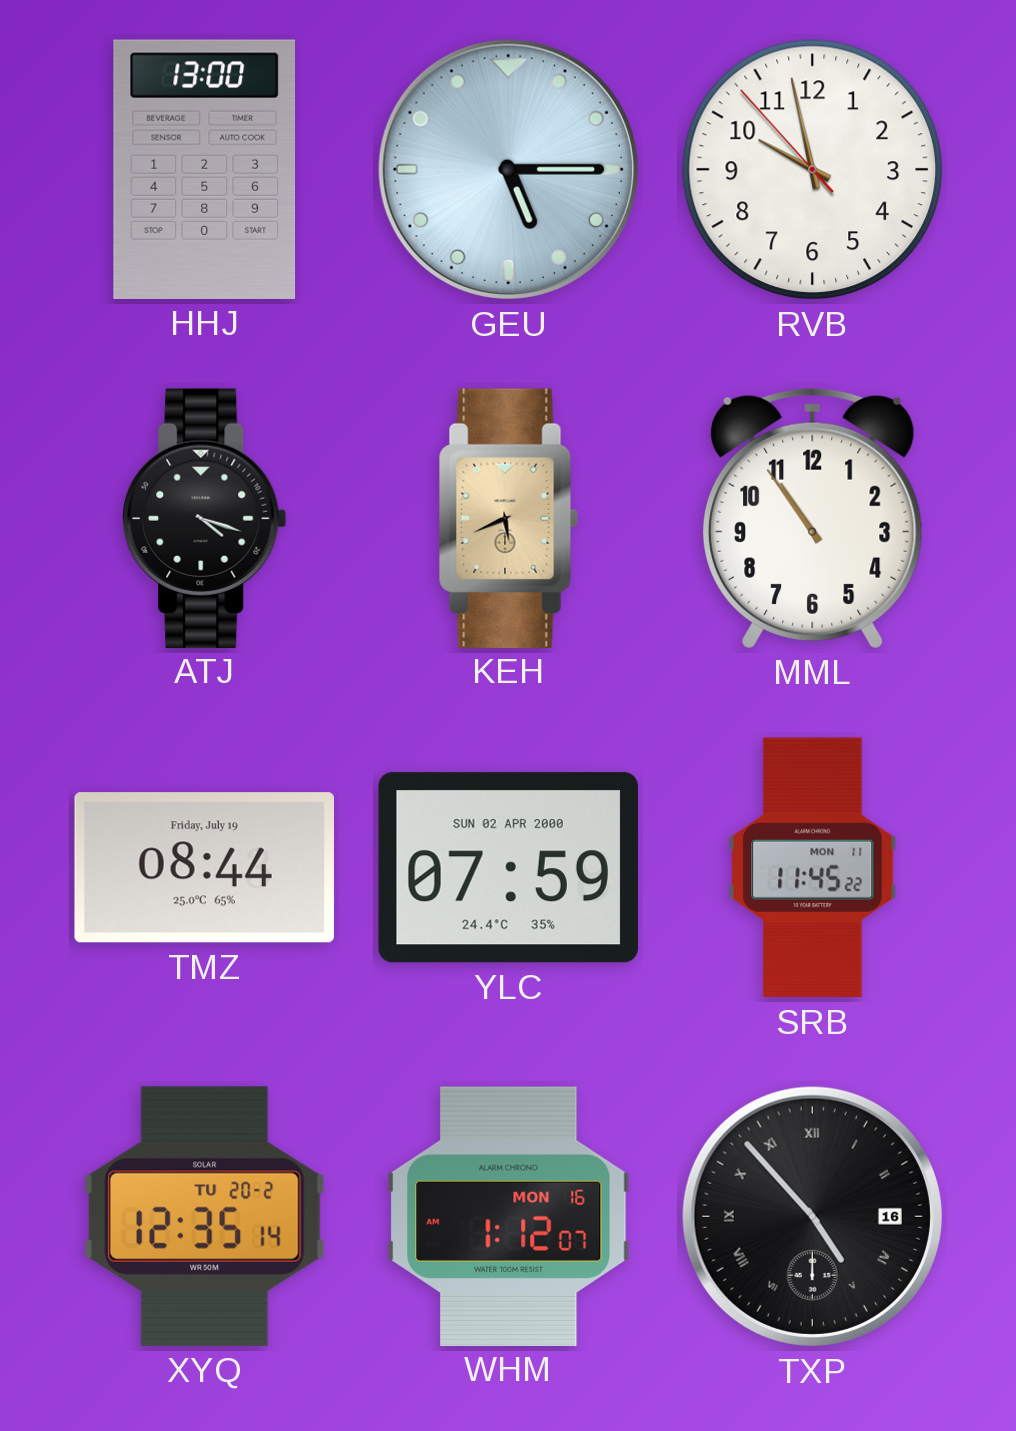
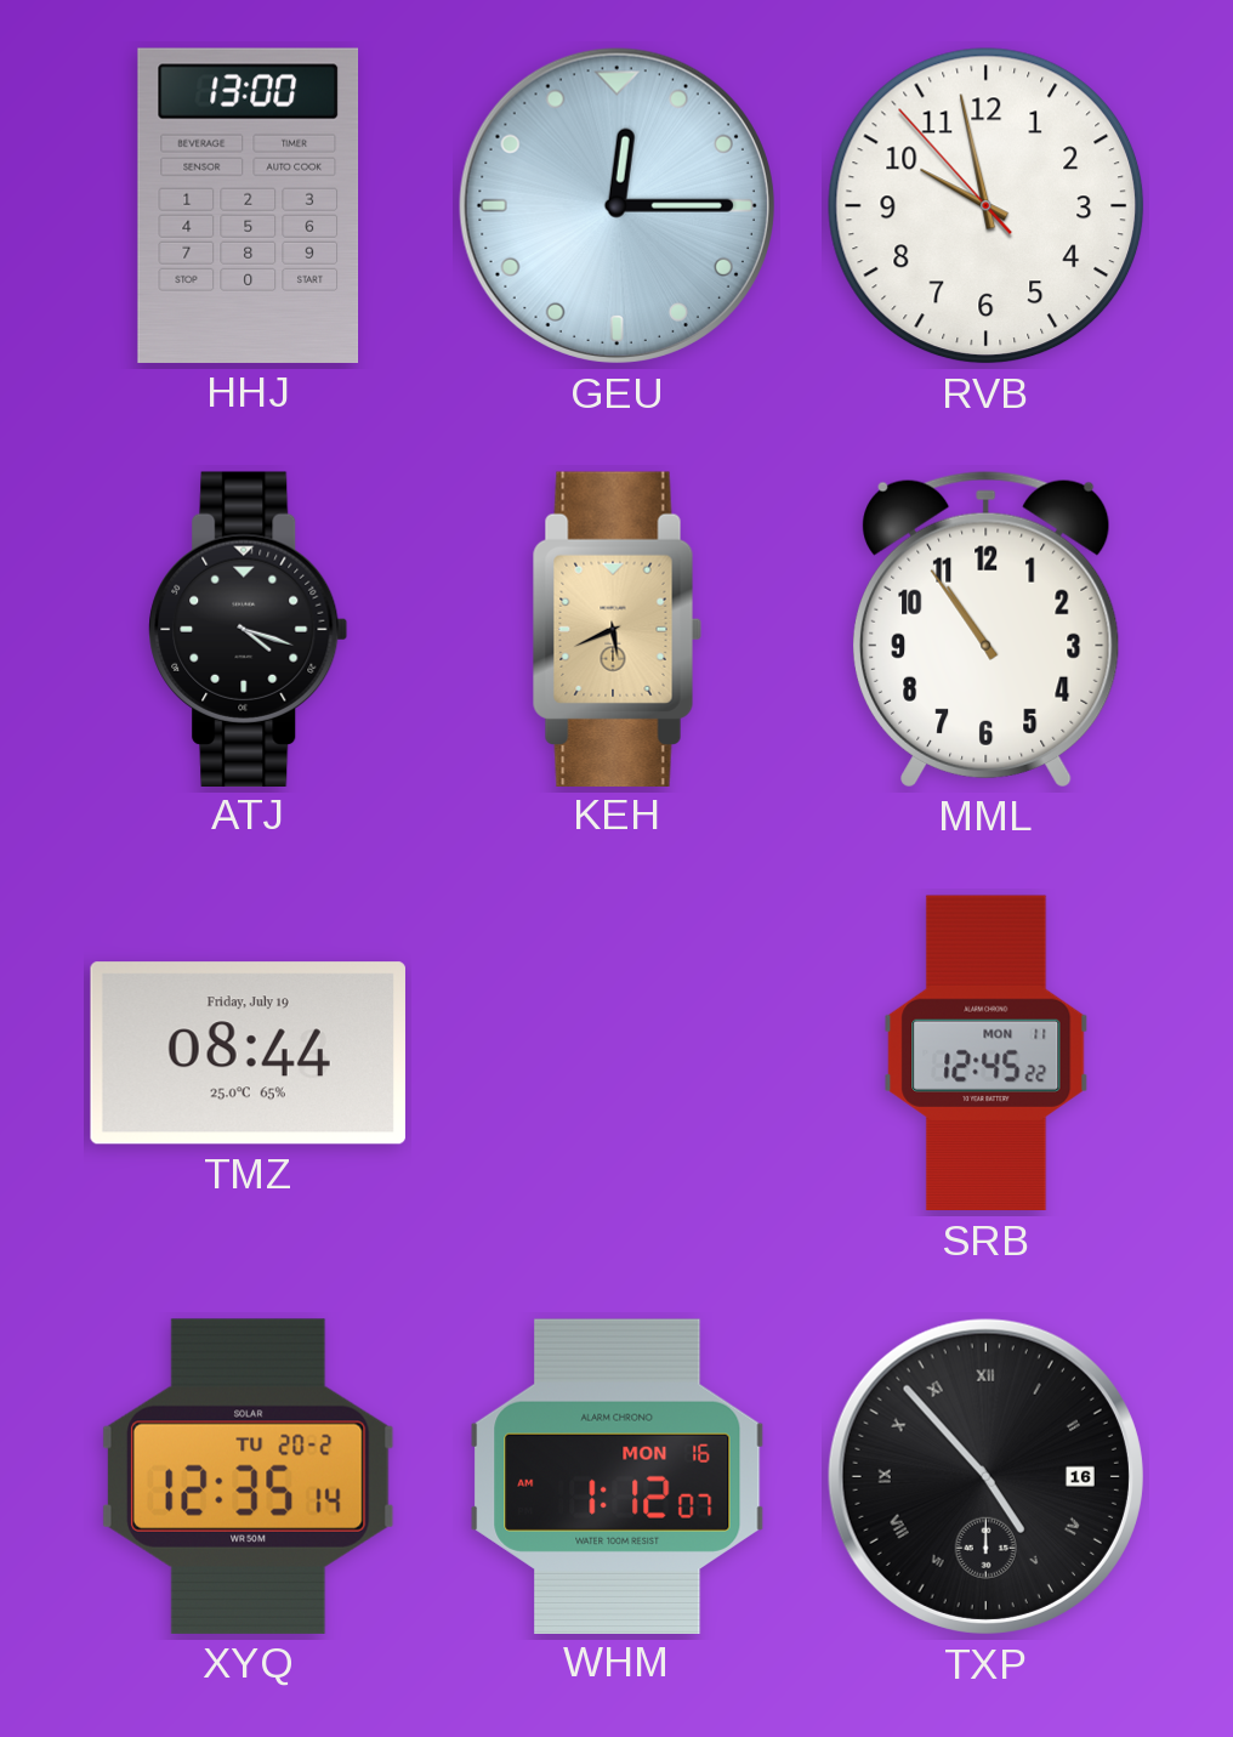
GEU: 5:15 -> 12:15
YLC: 07:59 -> none
SRB: 11:45 -> 12:45
